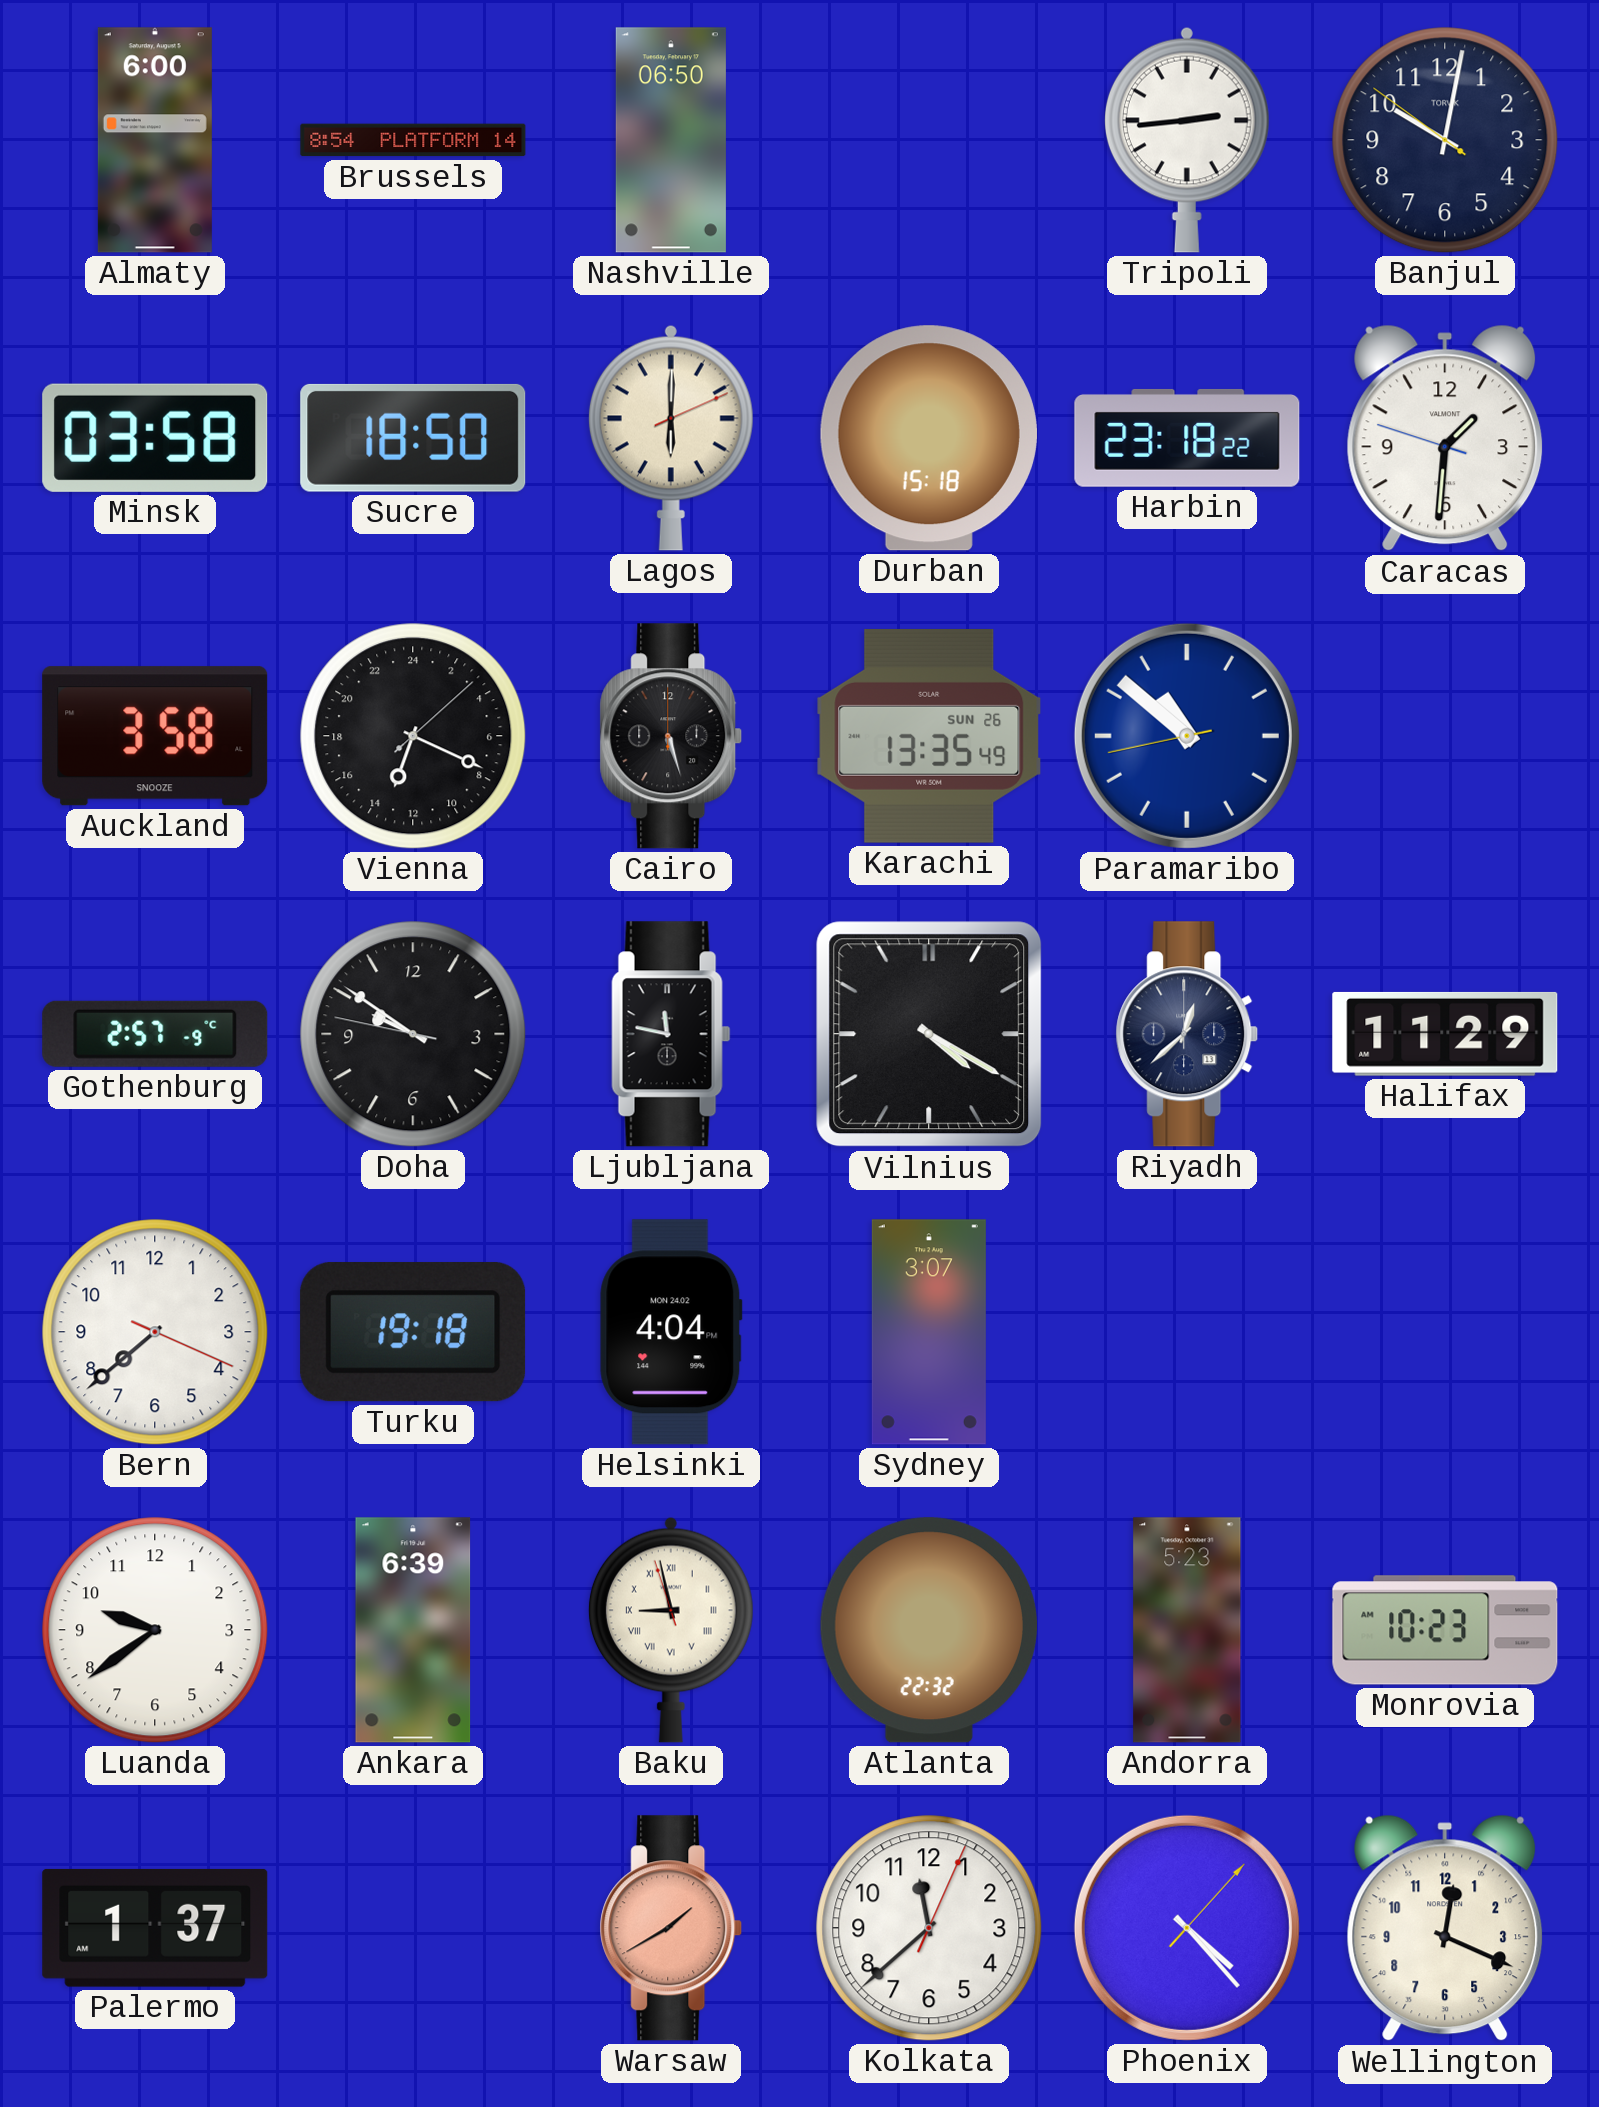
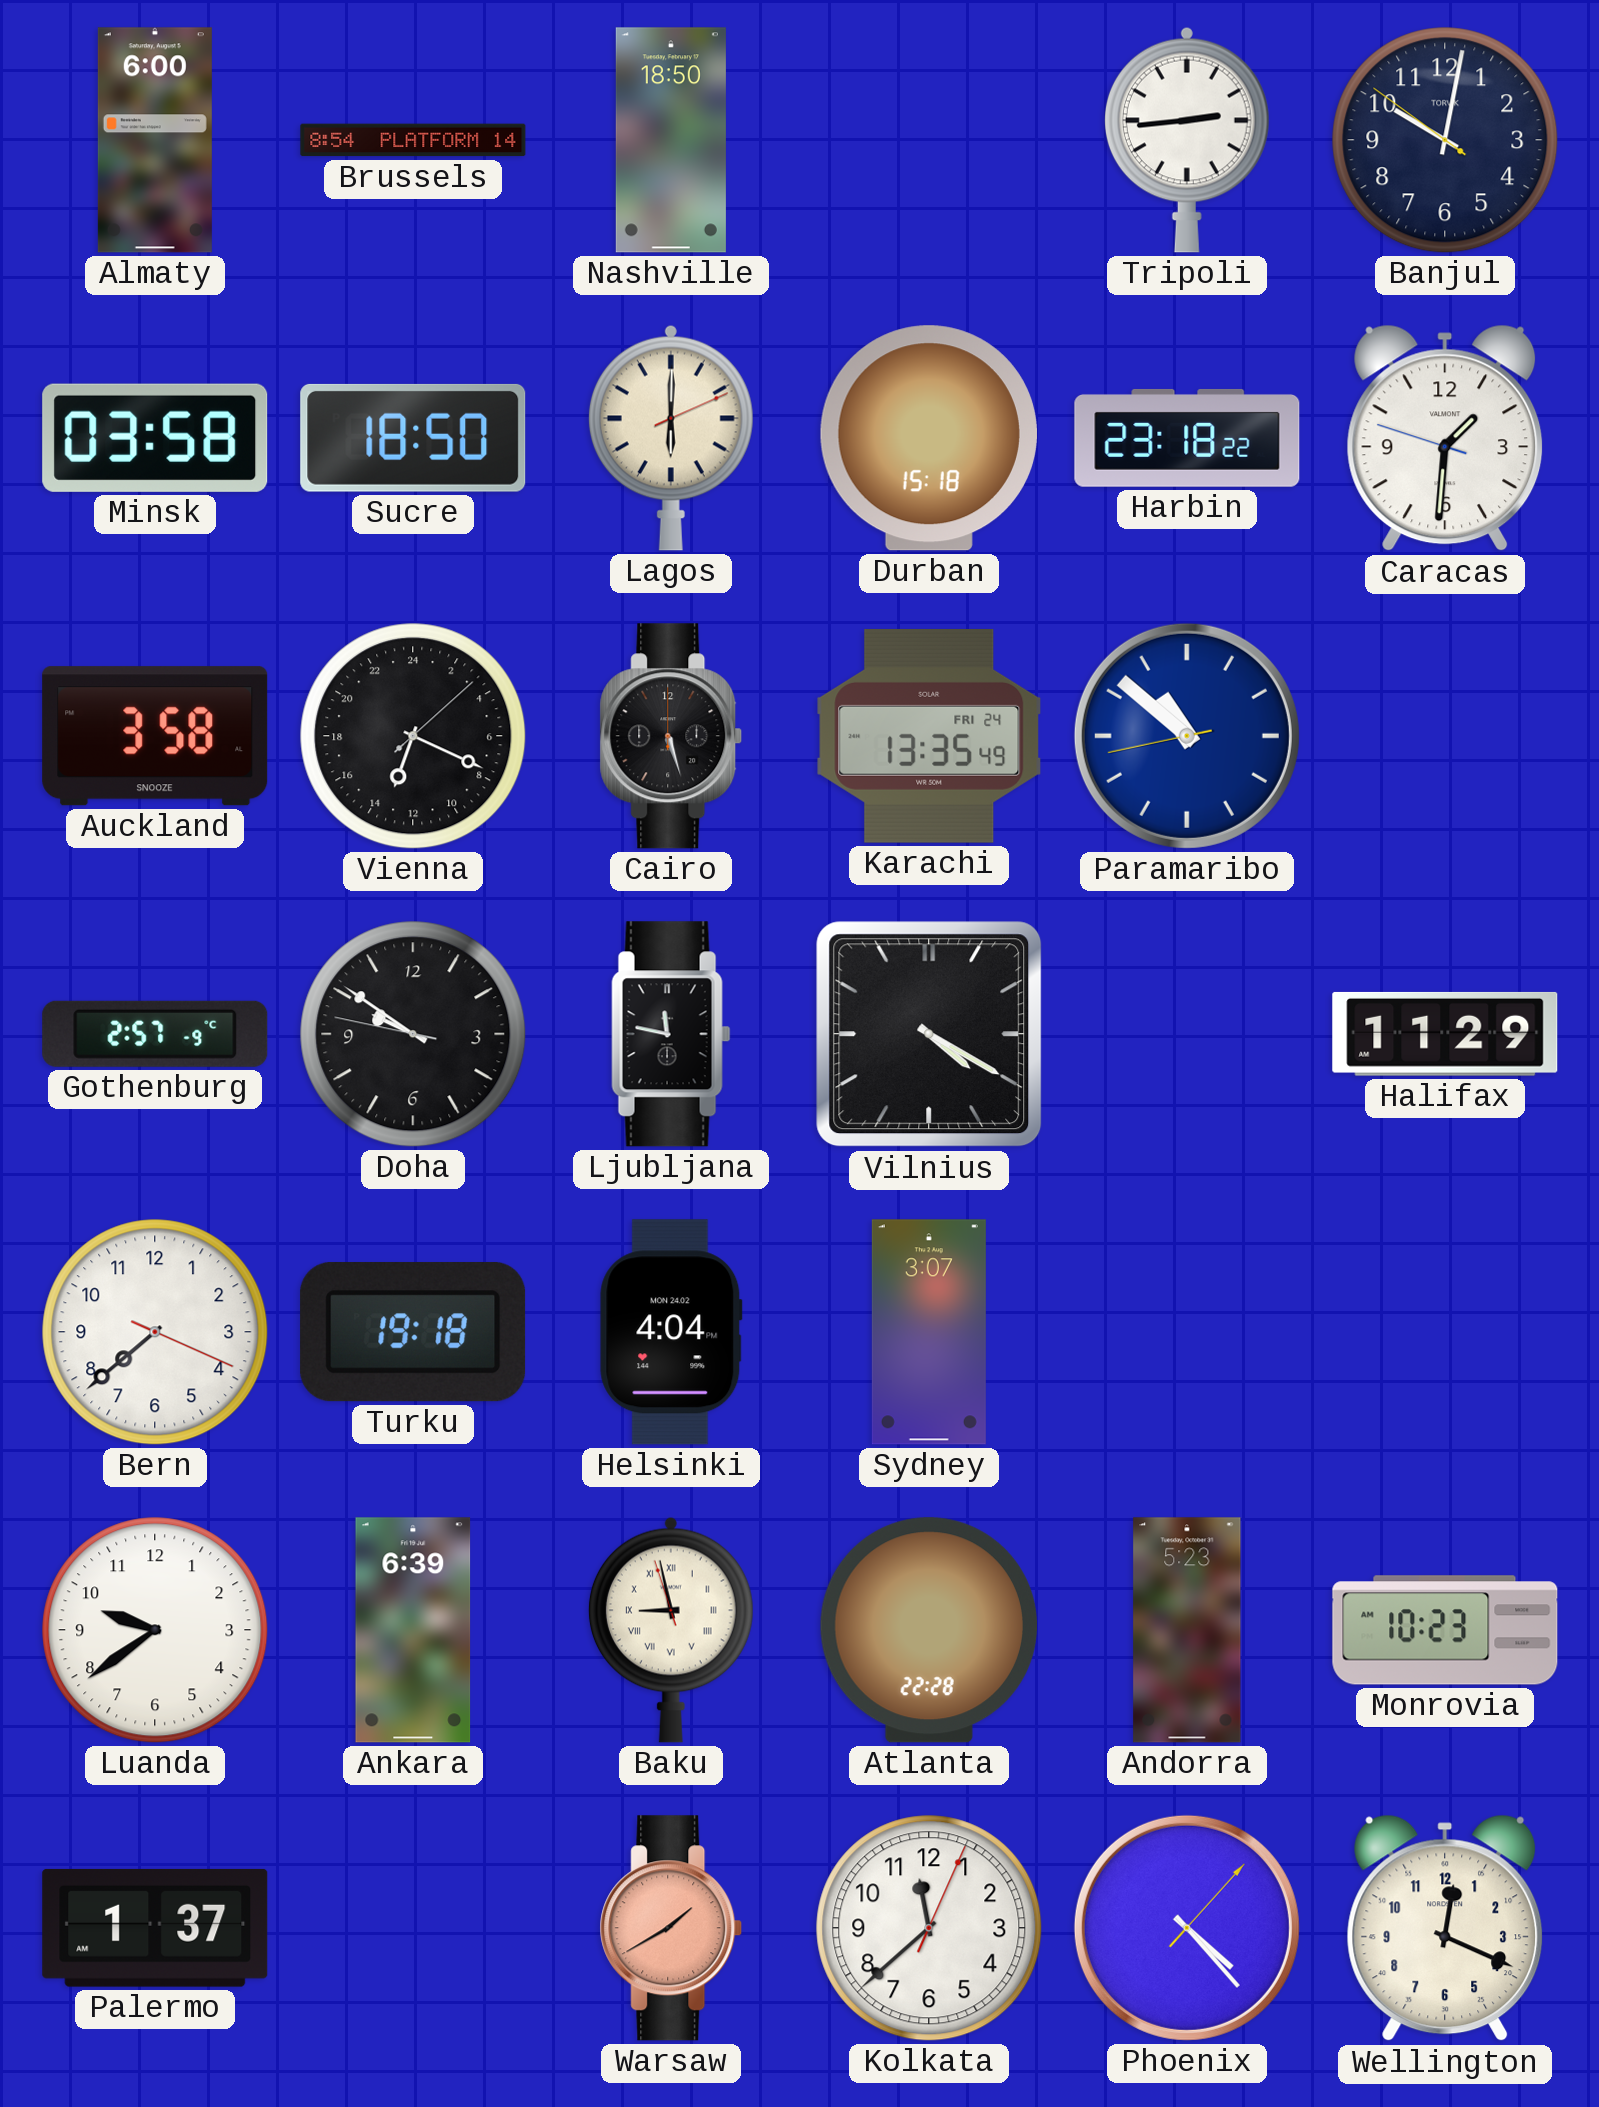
Nashville: 06:50 -> 18:50
Karachi date: SUN 26 -> FRI 24
Riyadh: 12:38 -> none
Atlanta: 22:32 -> 22:28
